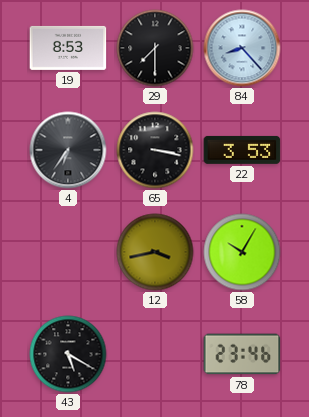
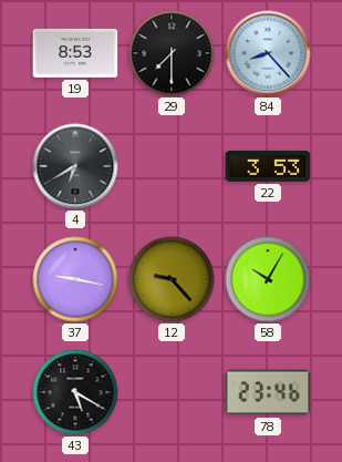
4: 6:36 -> 6:40
65: 3:17 -> none
37: none -> 9:17
12: 3:43 -> 9:23
